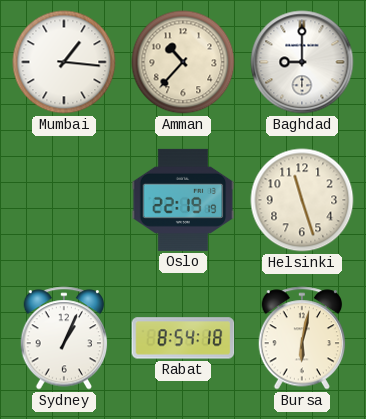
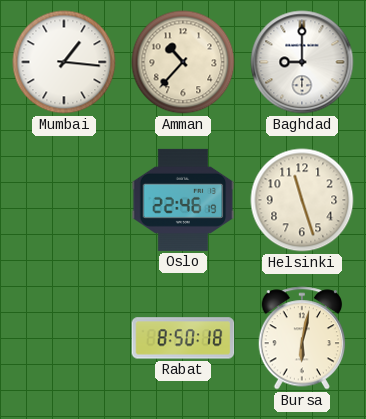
Oslo: 22:19 -> 22:46
Sydney: 1:04 -> none
Rabat: 8:54 -> 8:50
